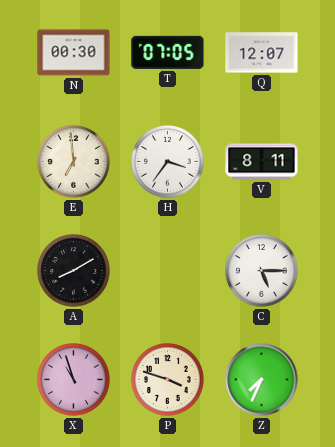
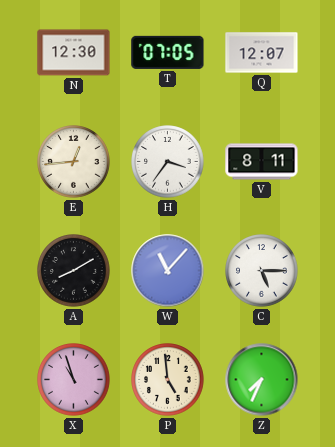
N: 00:30 -> 12:30
E: 6:59 -> 12:44
W: none -> 11:07
P: 3:48 -> 4:59
